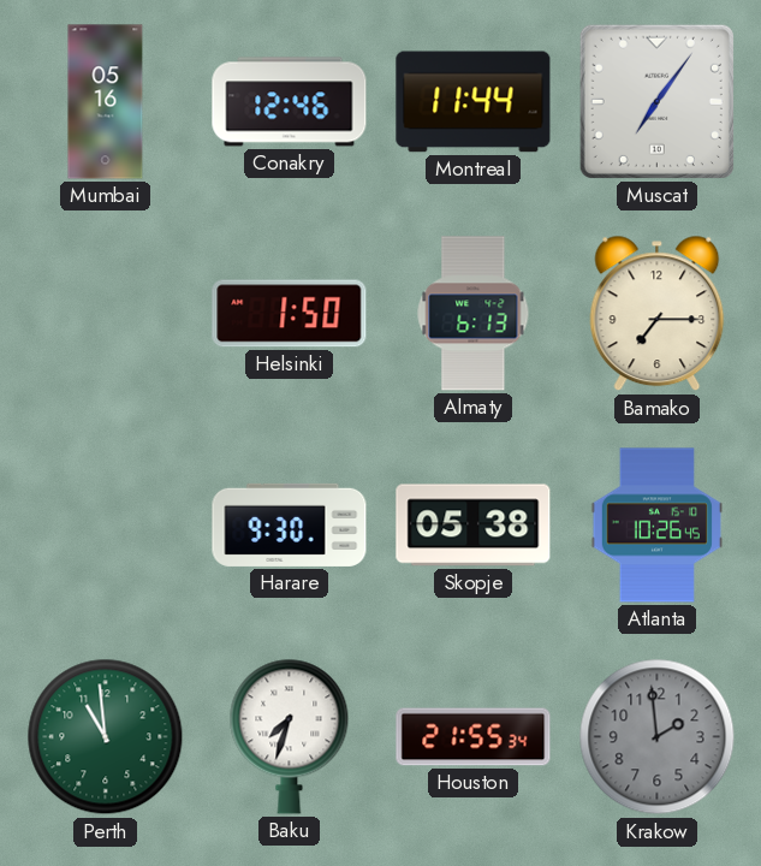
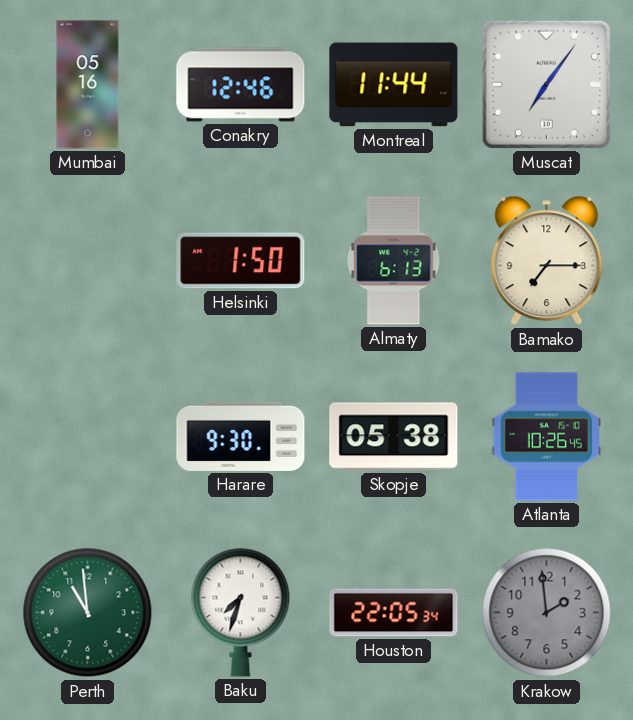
Houston: 21:55 -> 22:05
